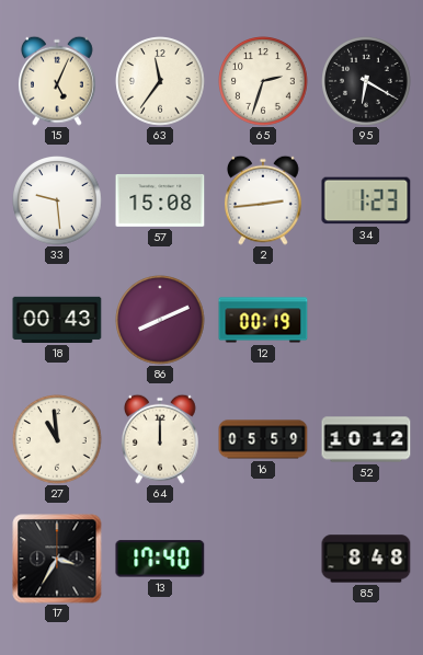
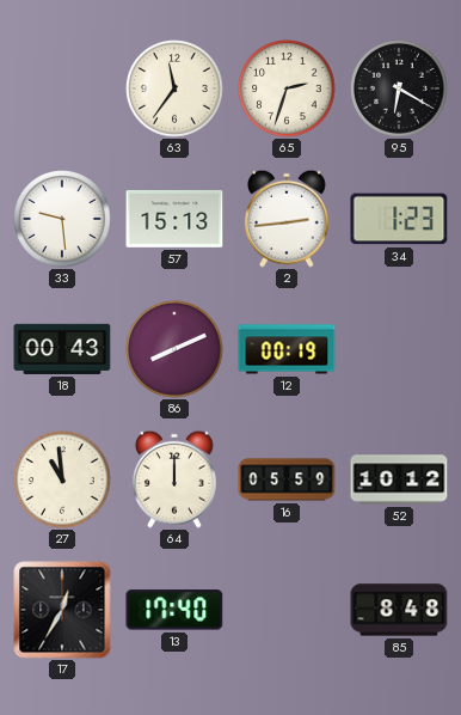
15: 5:04 -> none
57: 15:08 -> 15:13
17: 3:35 -> 12:35
